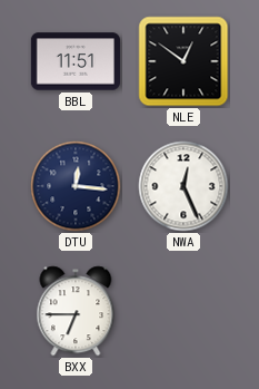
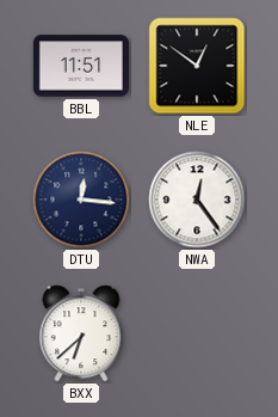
NWA: 12:26 -> 12:24
BXX: 6:45 -> 6:38
